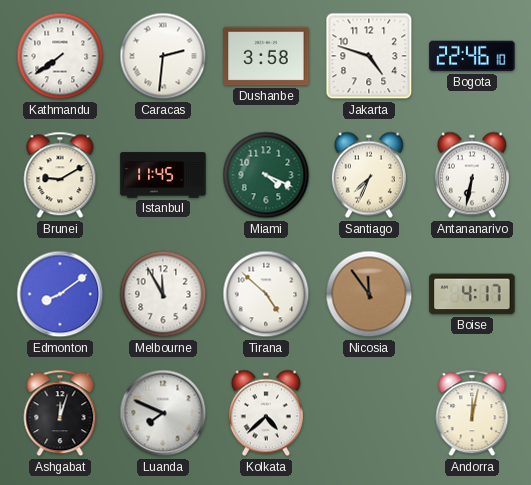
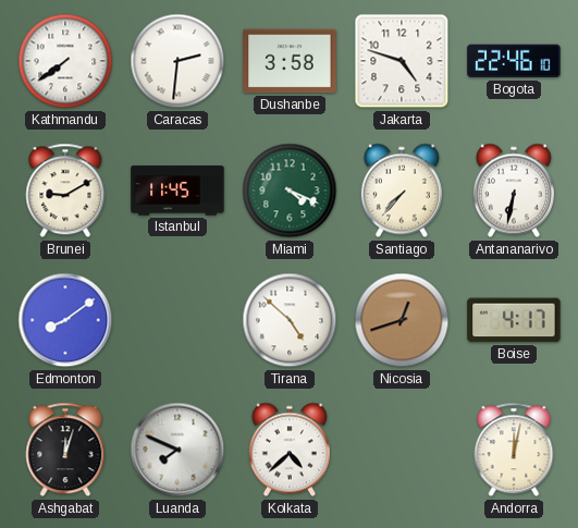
Santiago: 7:34 -> 7:37
Melbourne: 11:55 -> none
Nicosia: 11:54 -> 12:42
